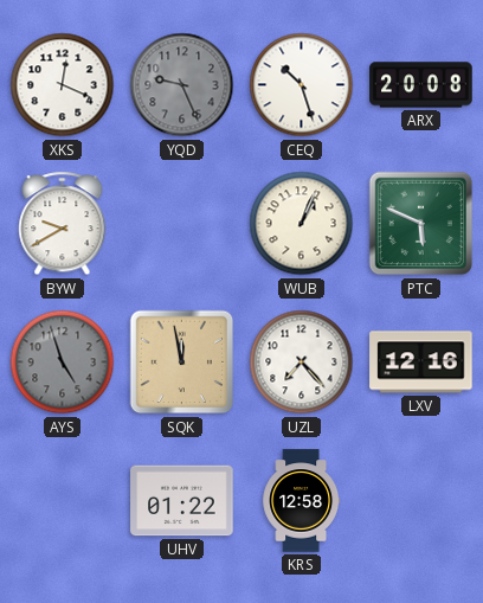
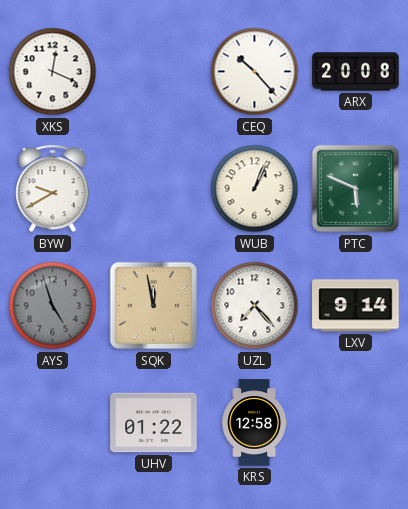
YQD: 9:26 -> none
CEQ: 10:27 -> 10:23
LXV: 12:16 -> 9:14
